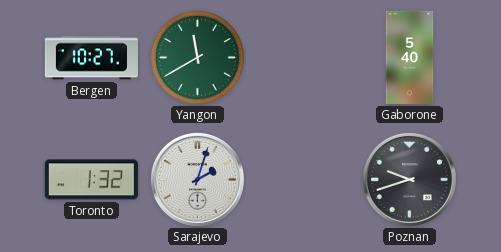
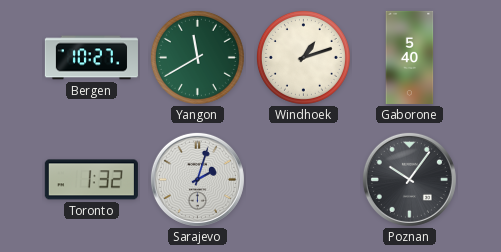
Windhoek: none -> 1:12
Poznan: 9:42 -> 10:06
